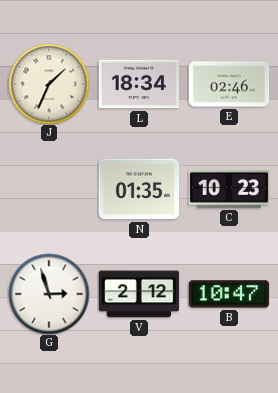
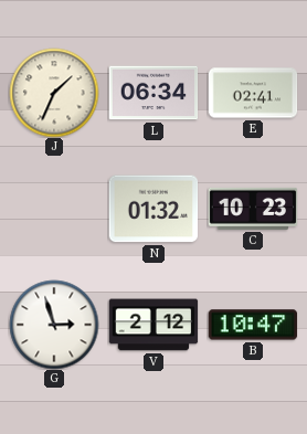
L: 18:34 -> 06:34
E: 02:46 -> 02:41
N: 01:35 -> 01:32
